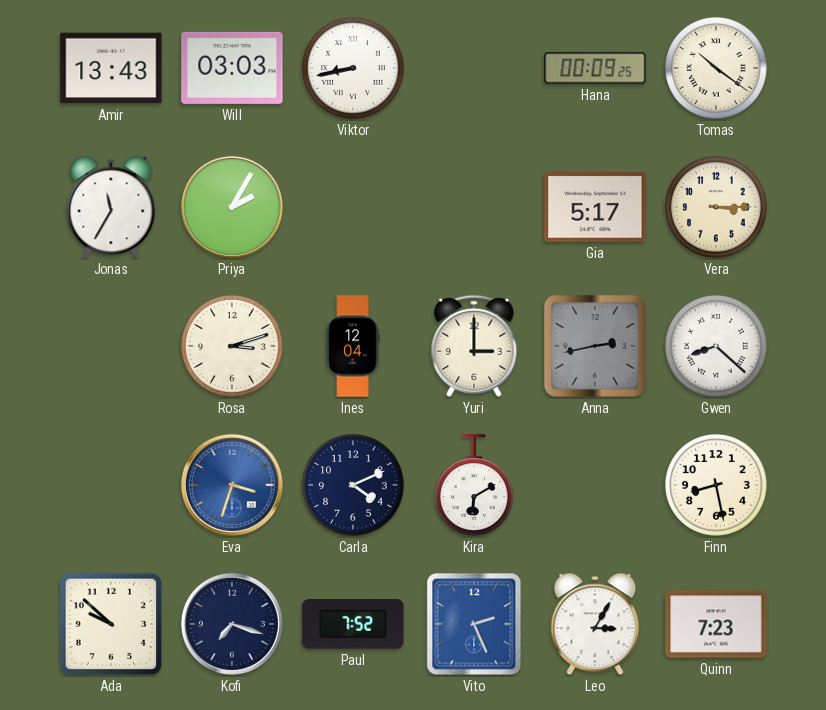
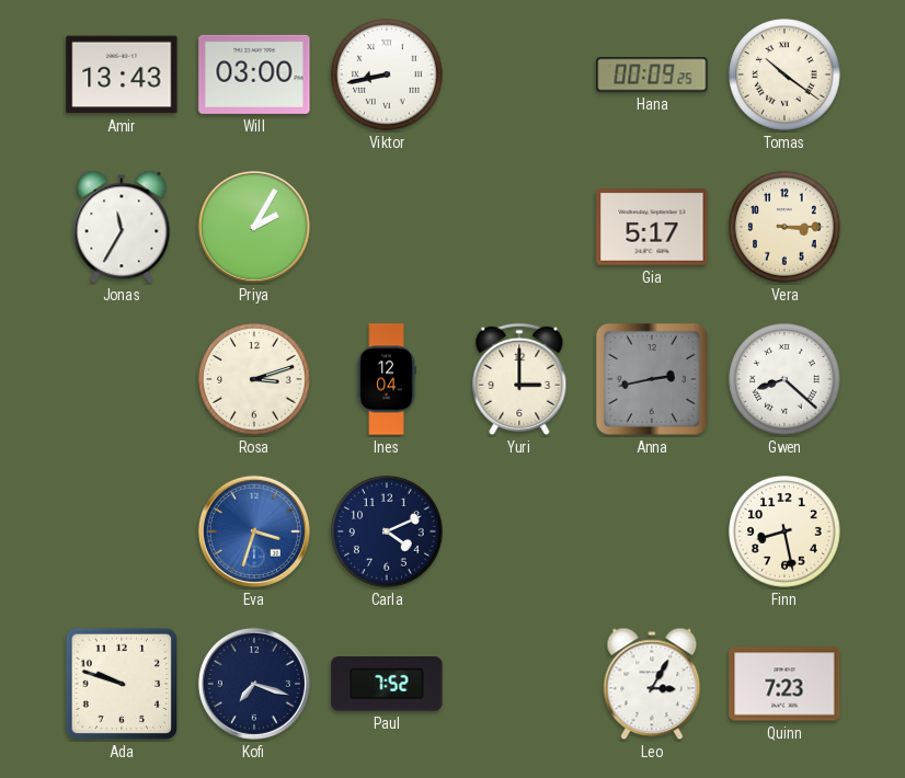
Will: 03:03 -> 03:00
Kira: 6:10 -> none
Ada: 9:52 -> 9:48
Vito: 2:26 -> none
